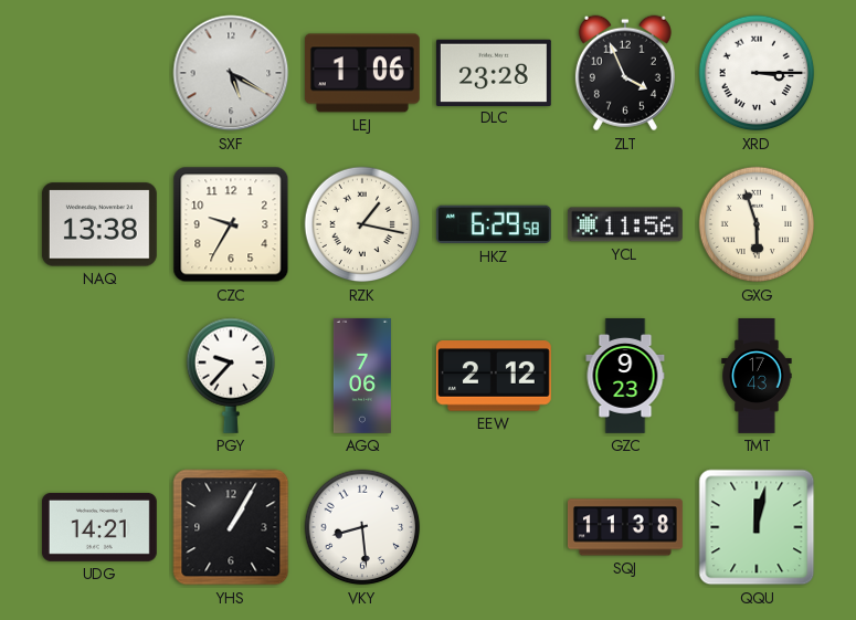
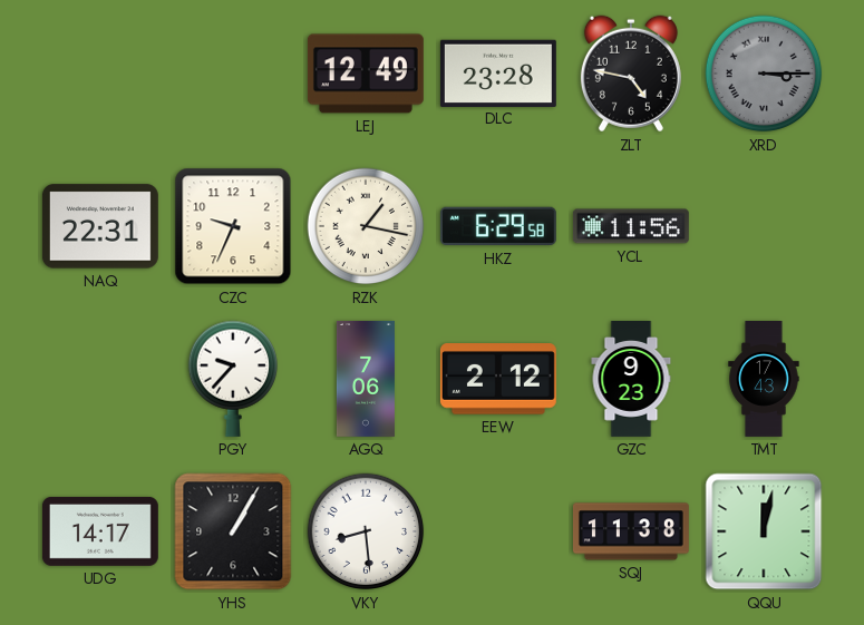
SXF: 5:20 -> none
LEJ: 1:06 -> 12:49
ZLT: 3:56 -> 4:47
XRD dial: white -> grey
NAQ: 13:38 -> 22:31
CZC: 9:35 -> 9:34
GXG: 5:57 -> none
UDG: 14:21 -> 14:17
